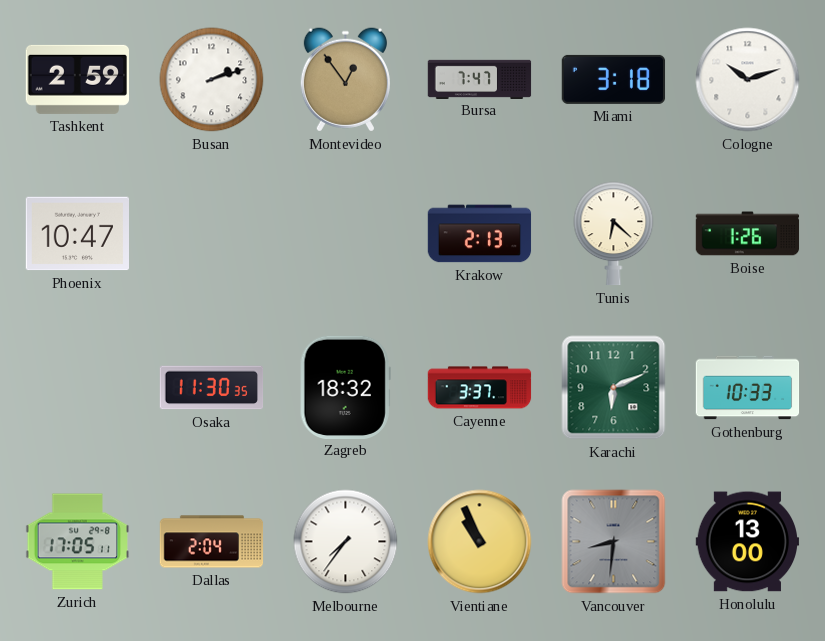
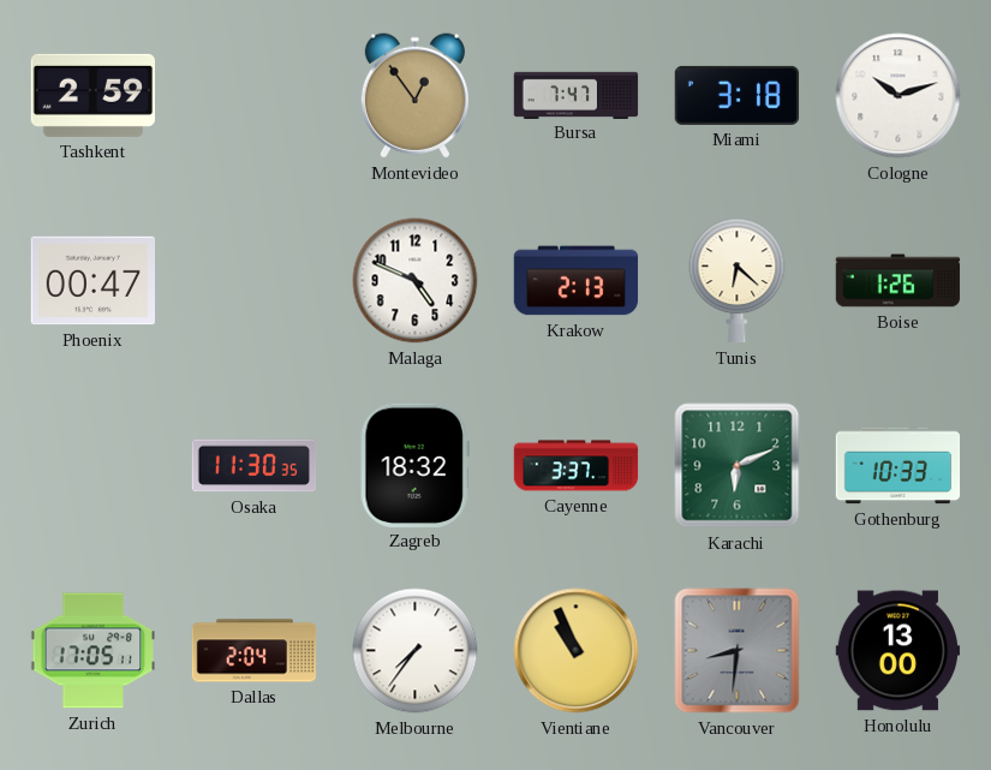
Busan: 2:12 -> none
Phoenix: 10:47 -> 00:47
Malaga: none -> 4:49
